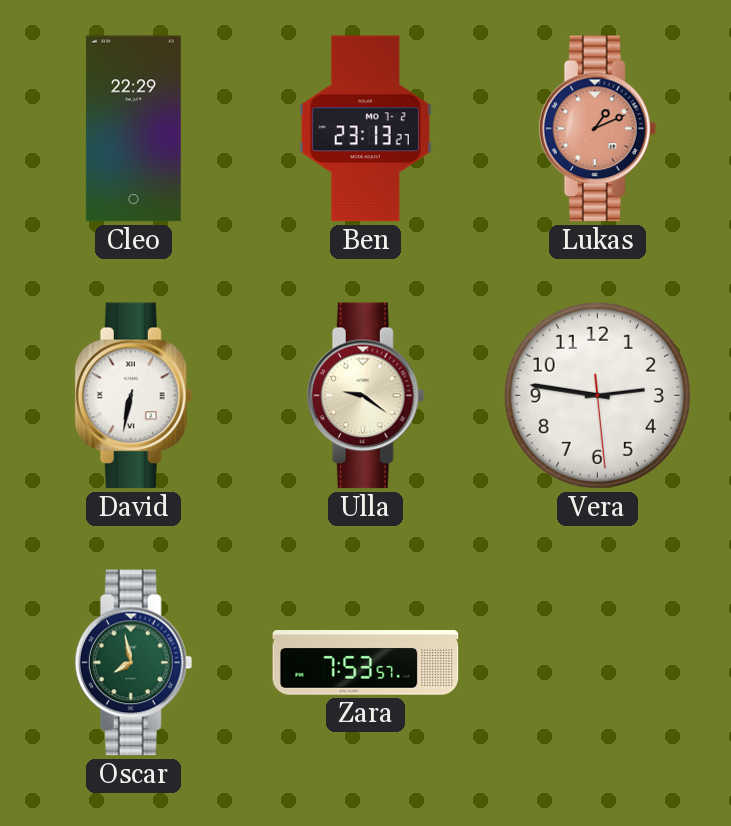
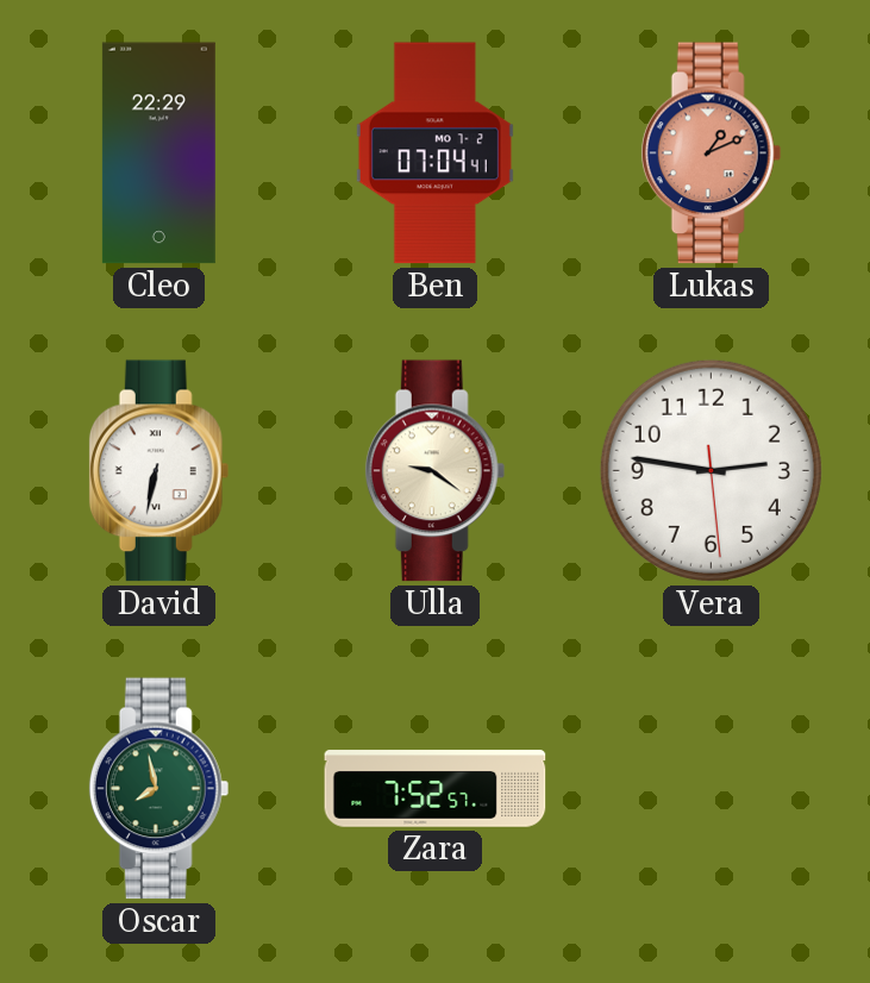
Ben: 23:13 -> 07:04
Zara: 7:53 -> 7:52
